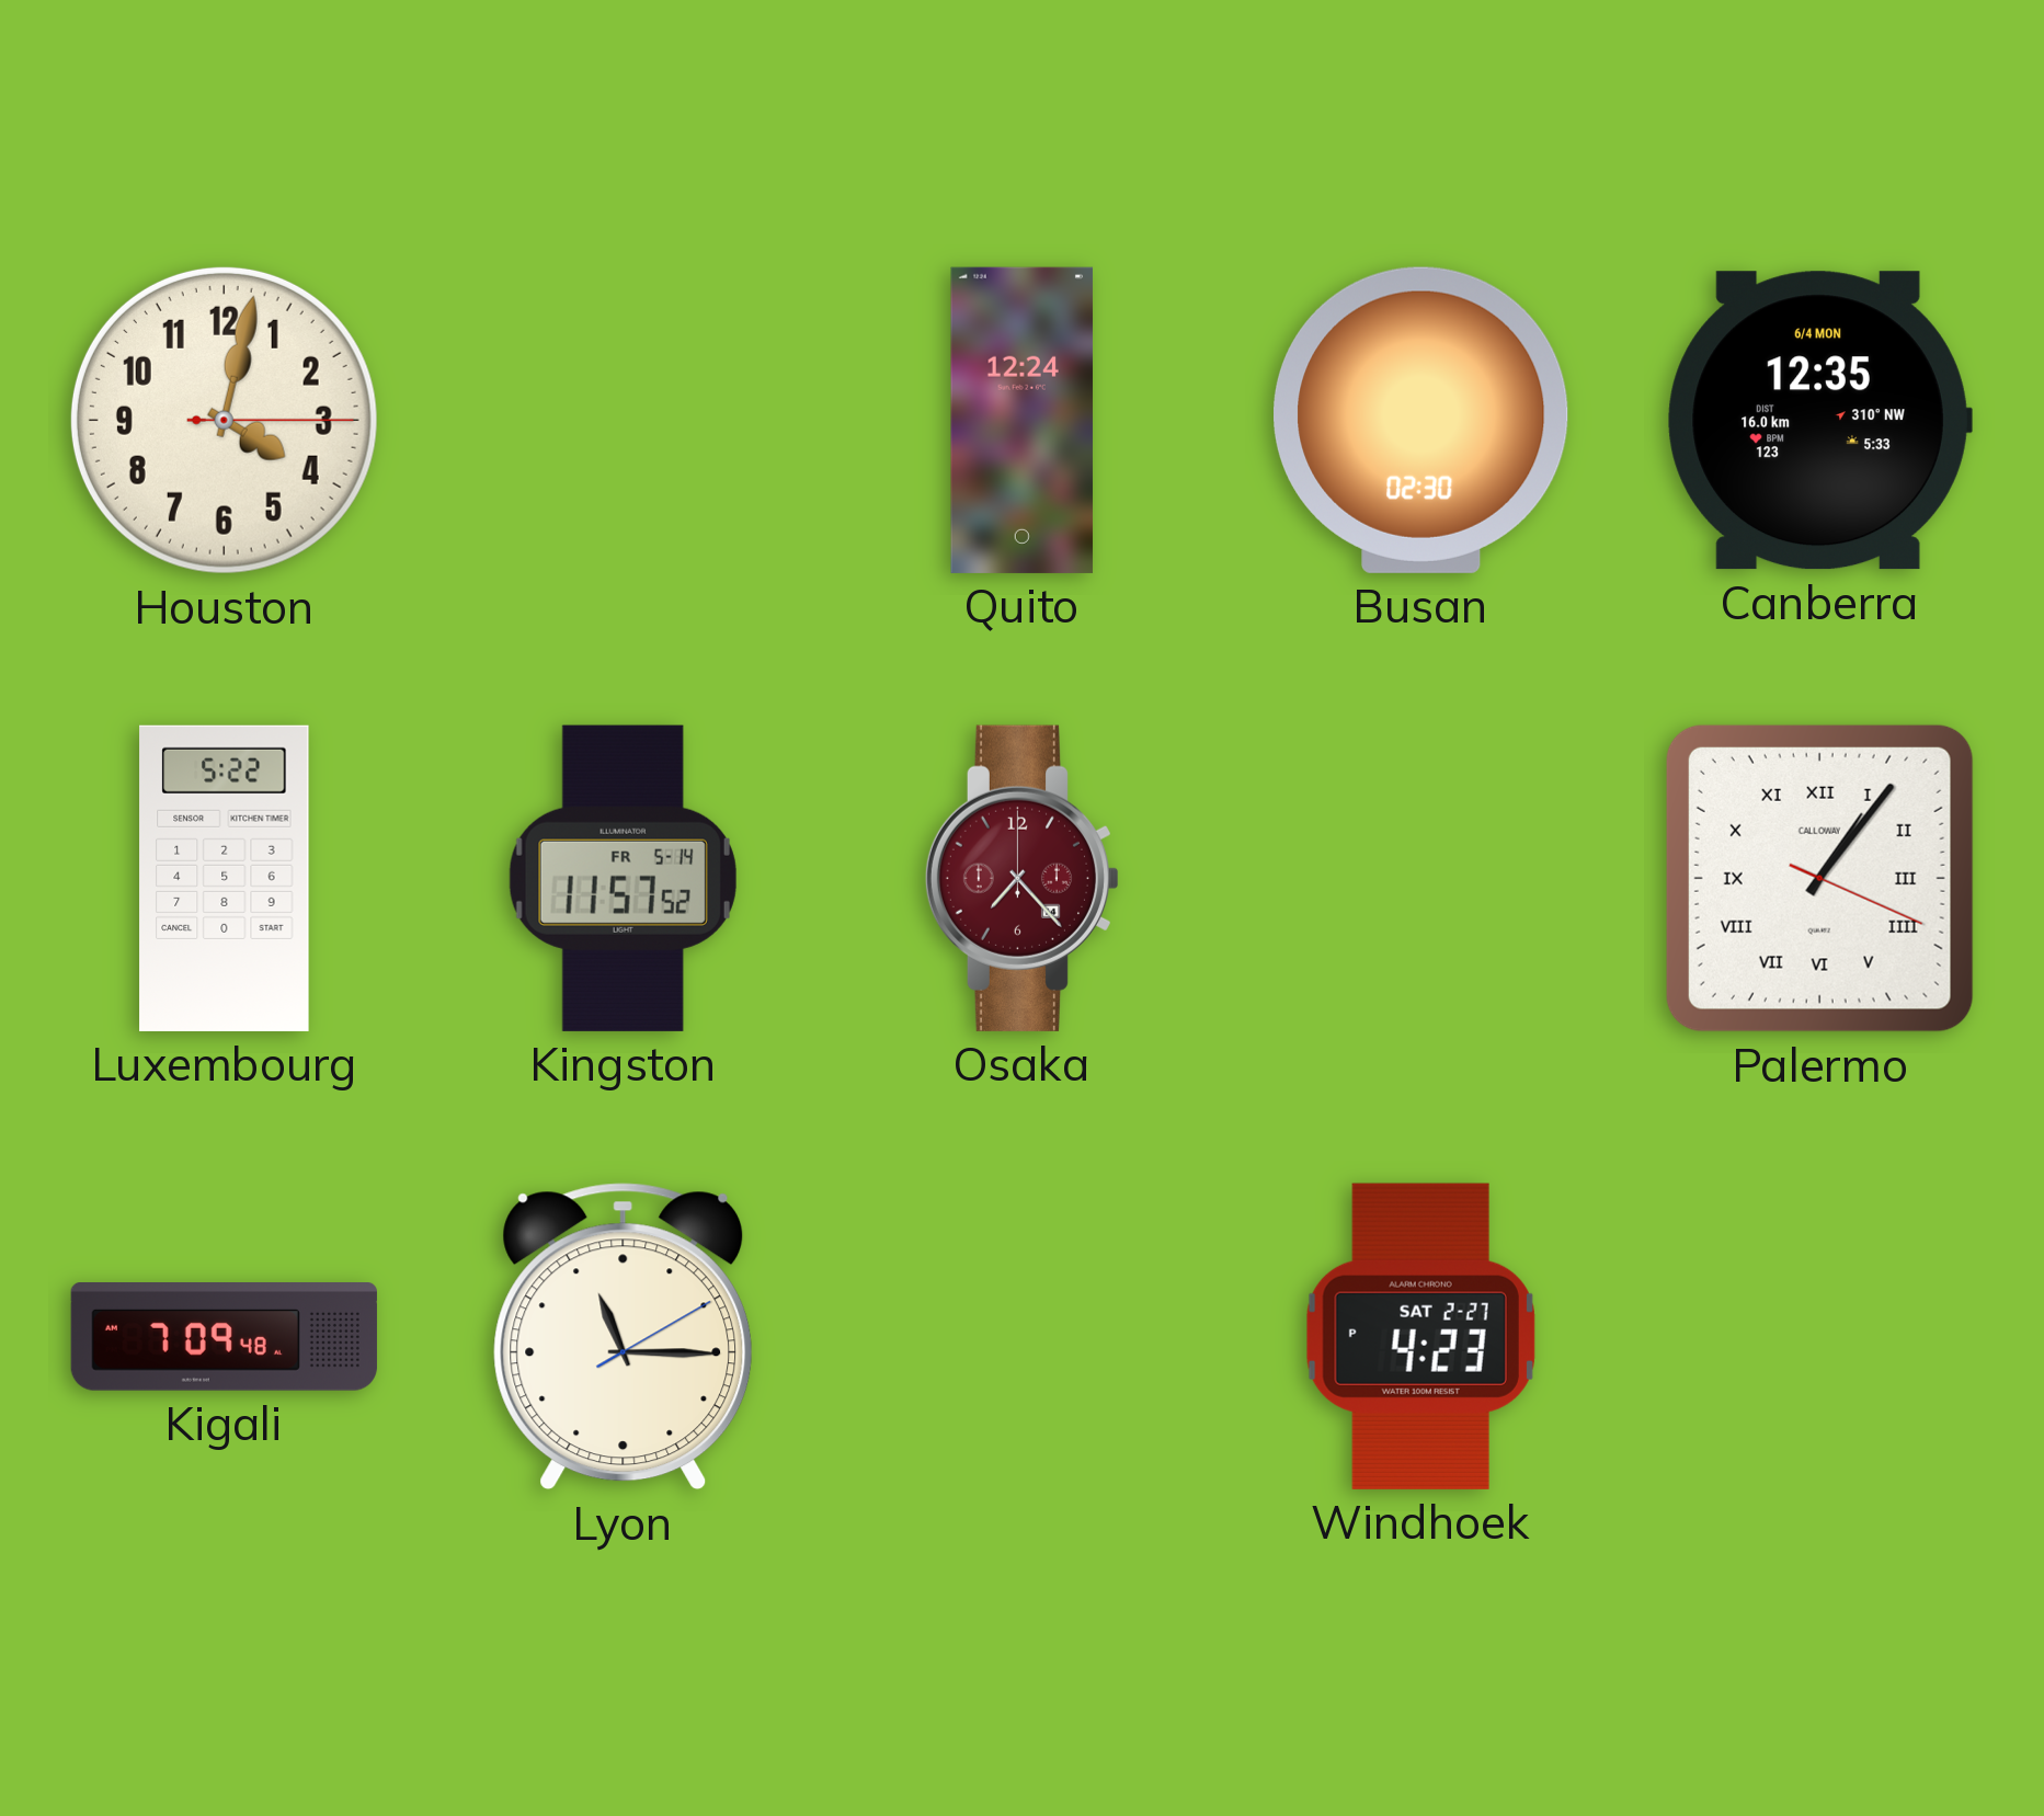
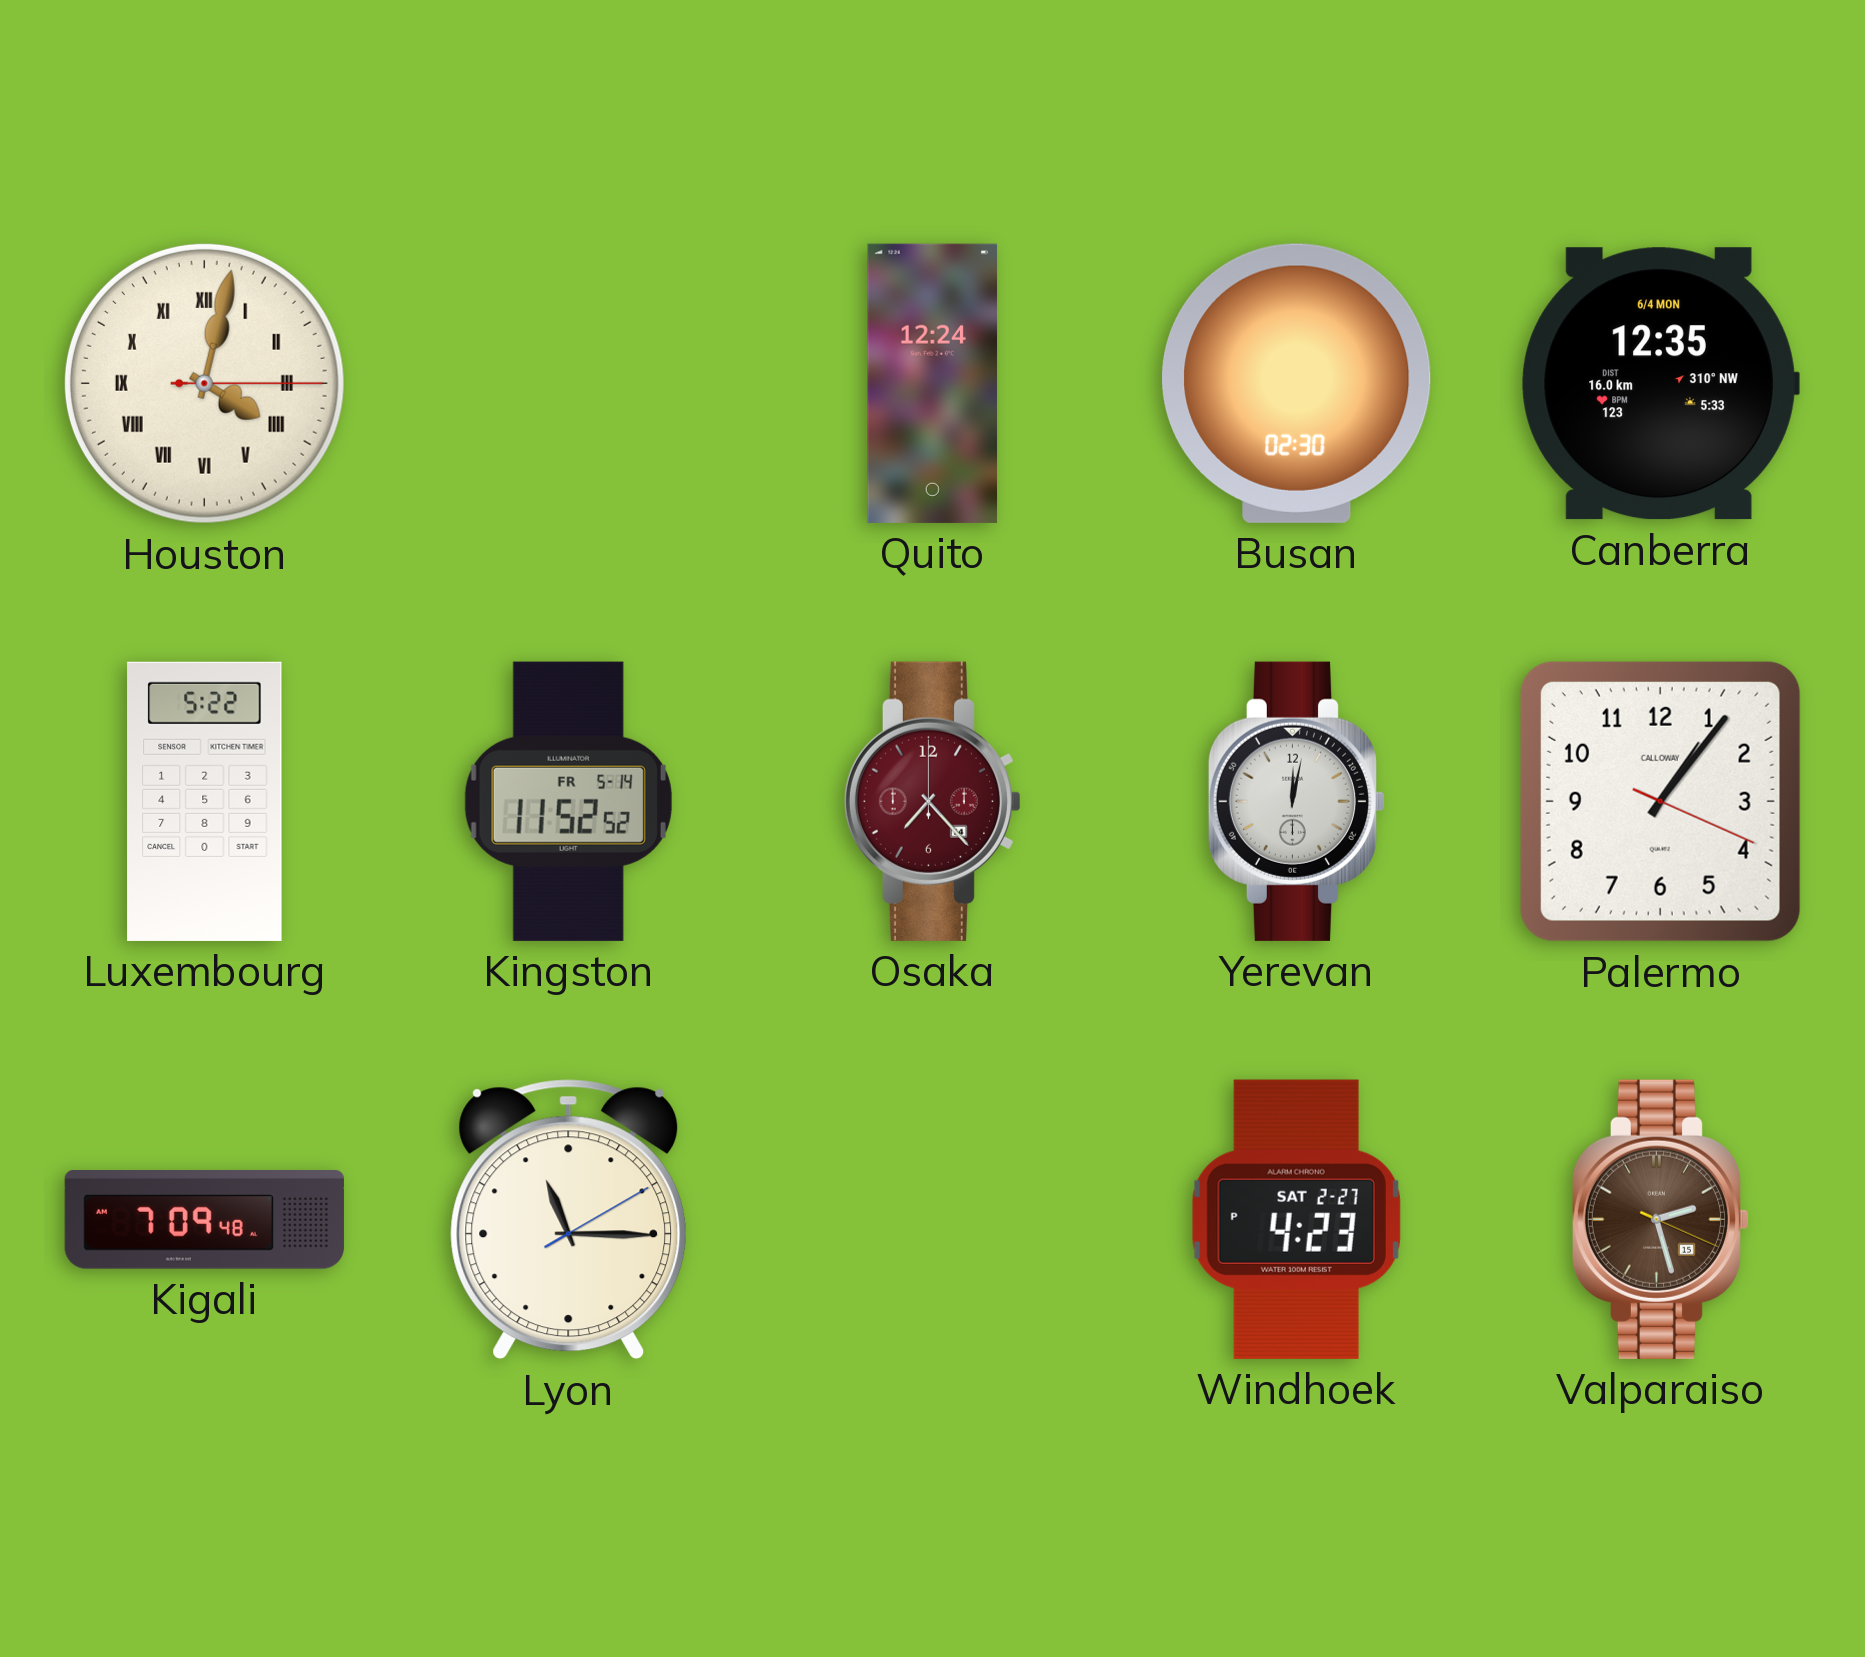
Houston numerals: Arabic -> Roman
Kingston: 11:57 -> 11:52
Yerevan: none -> 12:02
Palermo numerals: Roman -> Arabic
Valparaiso: none -> 2:27
